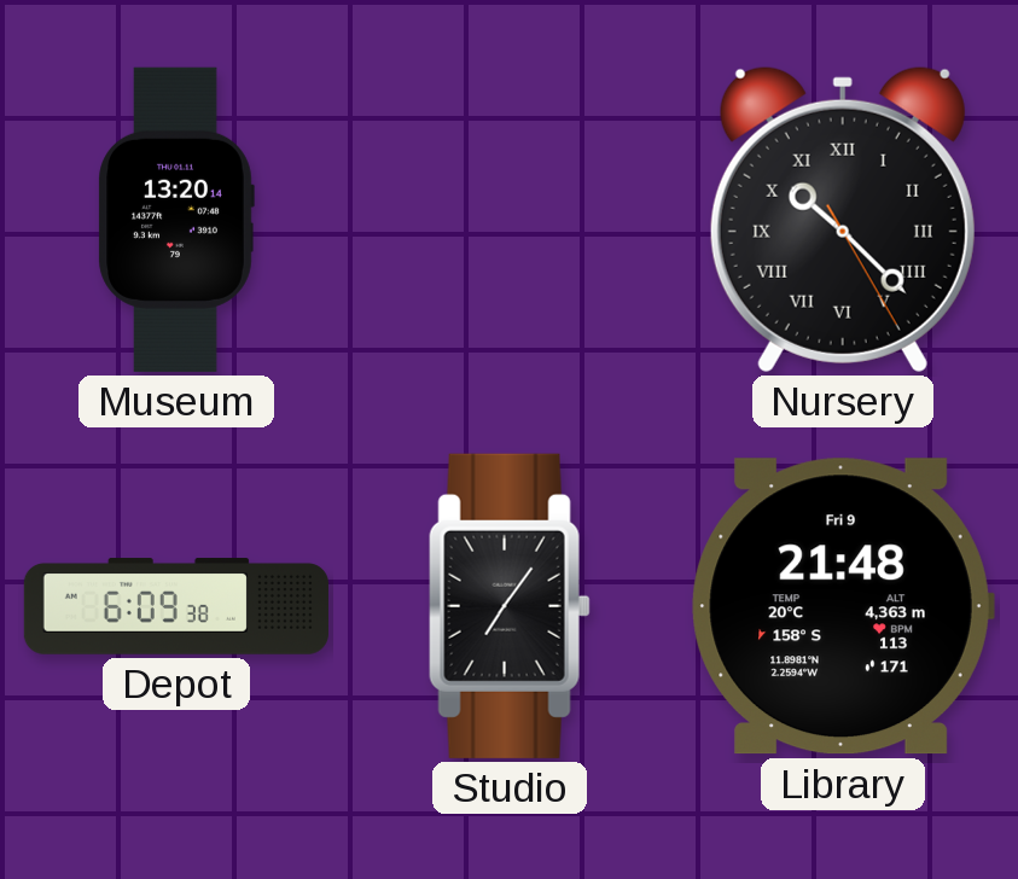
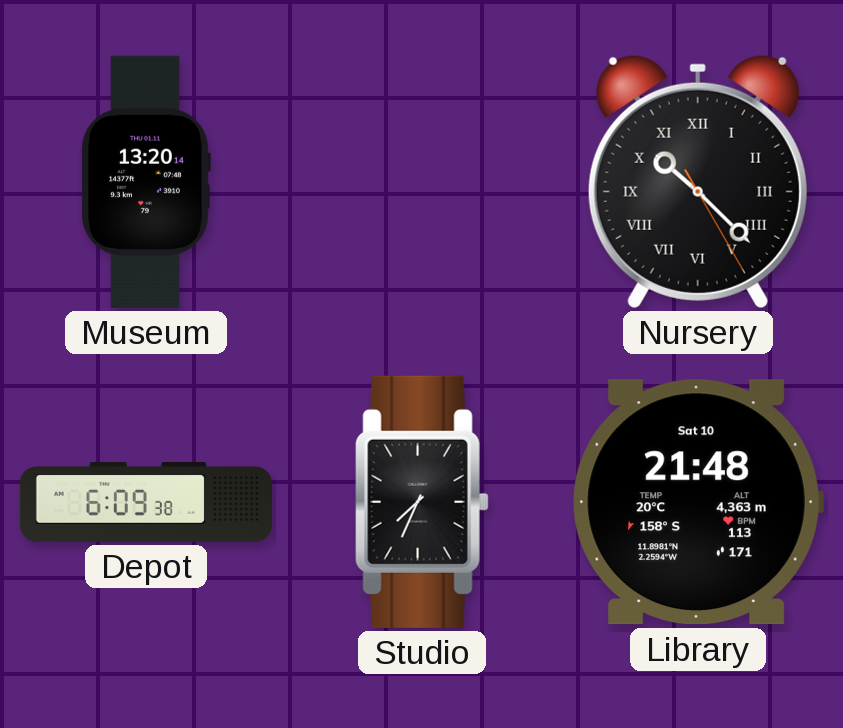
Studio: 7:06 -> 7:34
Library date: Fri 9 -> Sat 10
